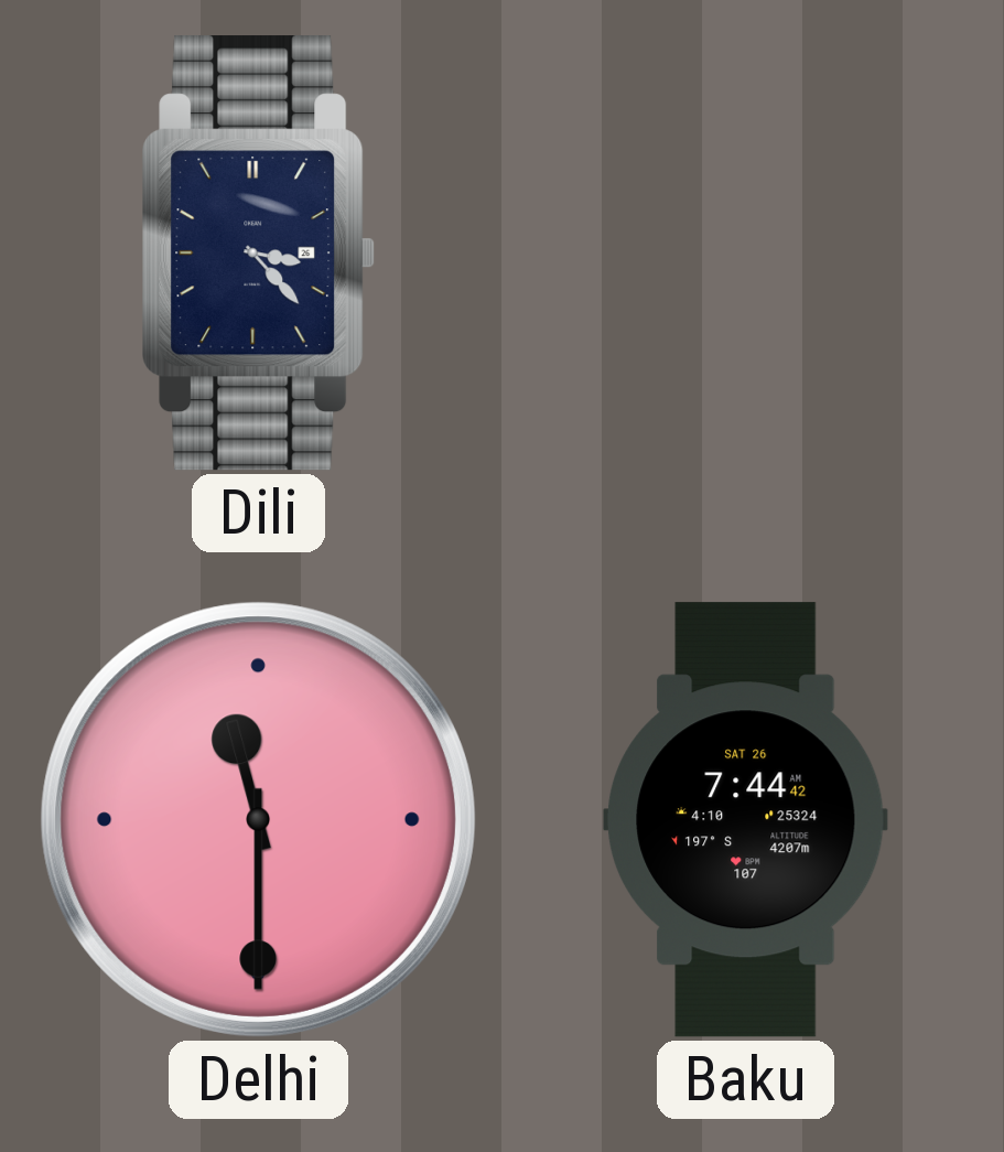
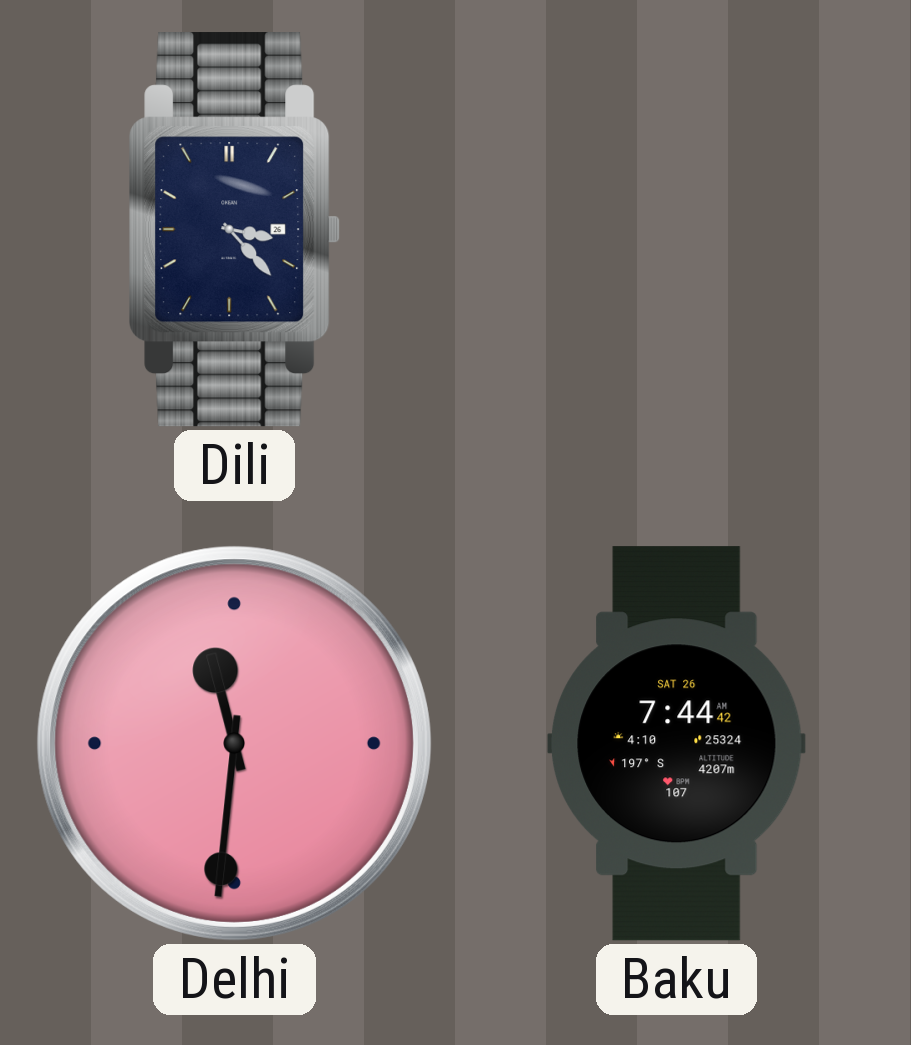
Delhi: 11:30 -> 11:31
